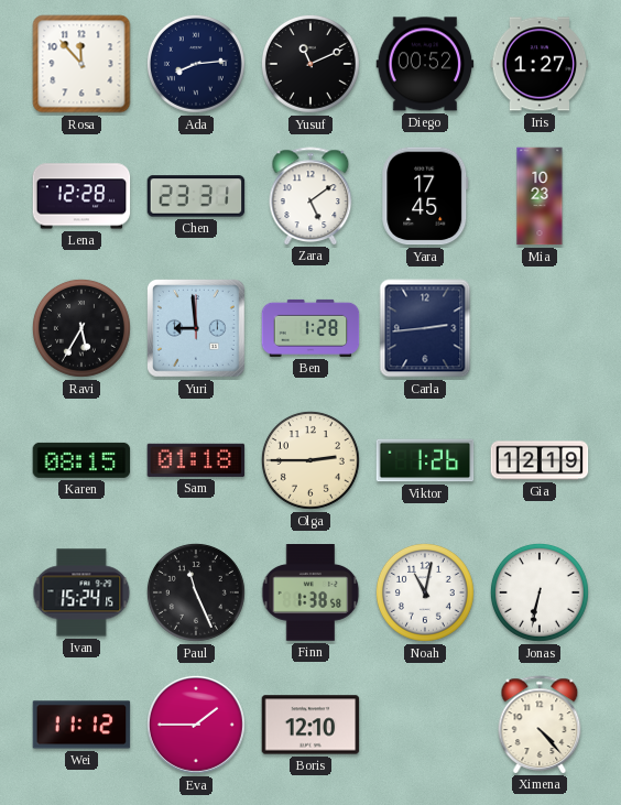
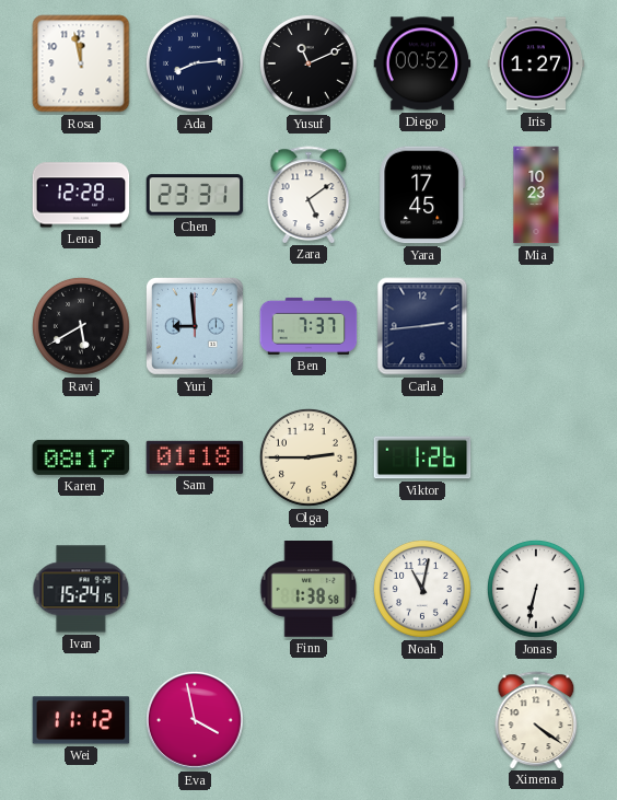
Rosa: 11:53 -> 11:58
Ravi: 5:35 -> 5:40
Ben: 1:28 -> 7:37
Karen: 08:15 -> 08:17
Gia: 12:19 -> none
Paul: 11:26 -> none
Eva: 1:45 -> 3:58
Boris: 12:10 -> none
Ximena: 4:23 -> 4:21
